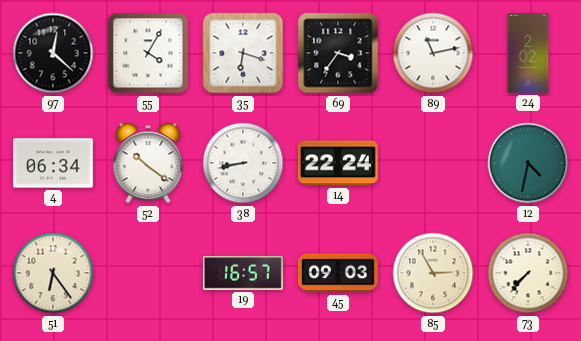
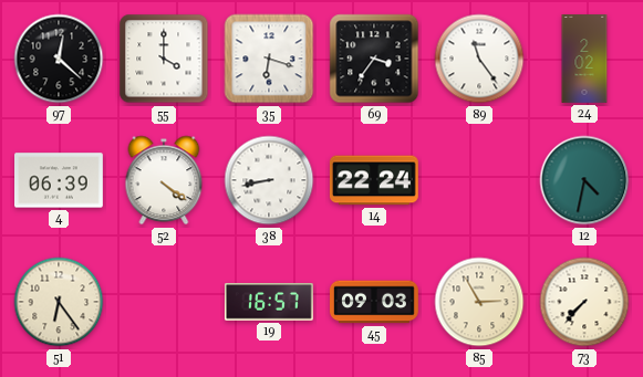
55: 4:05 -> 4:00
89: 11:13 -> 11:24
4: 06:34 -> 06:39
52: 10:21 -> 4:21
